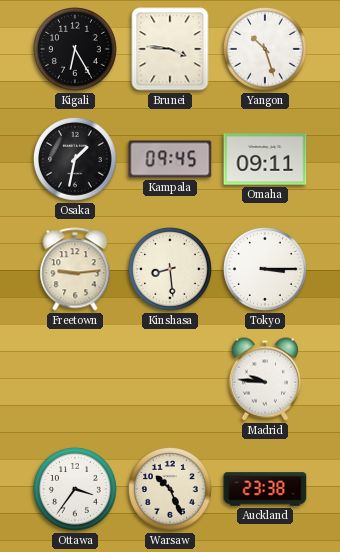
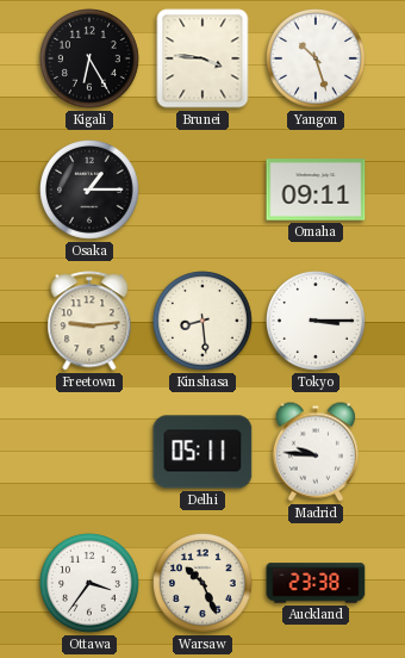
Osaka: 1:32 -> 1:15
Kampala: 09:45 -> none
Delhi: none -> 05:11
